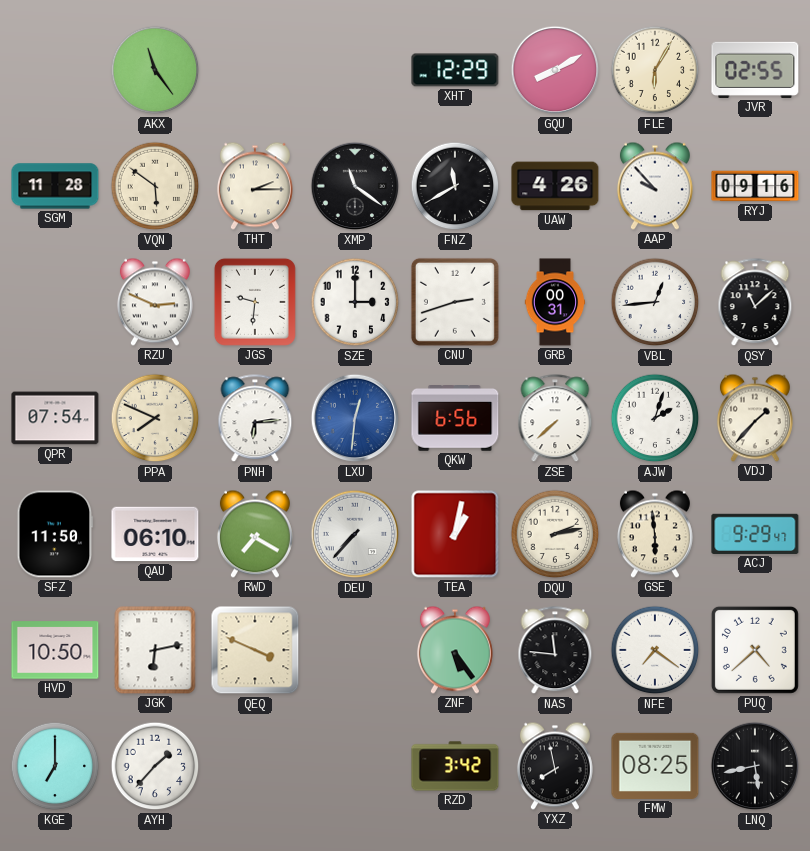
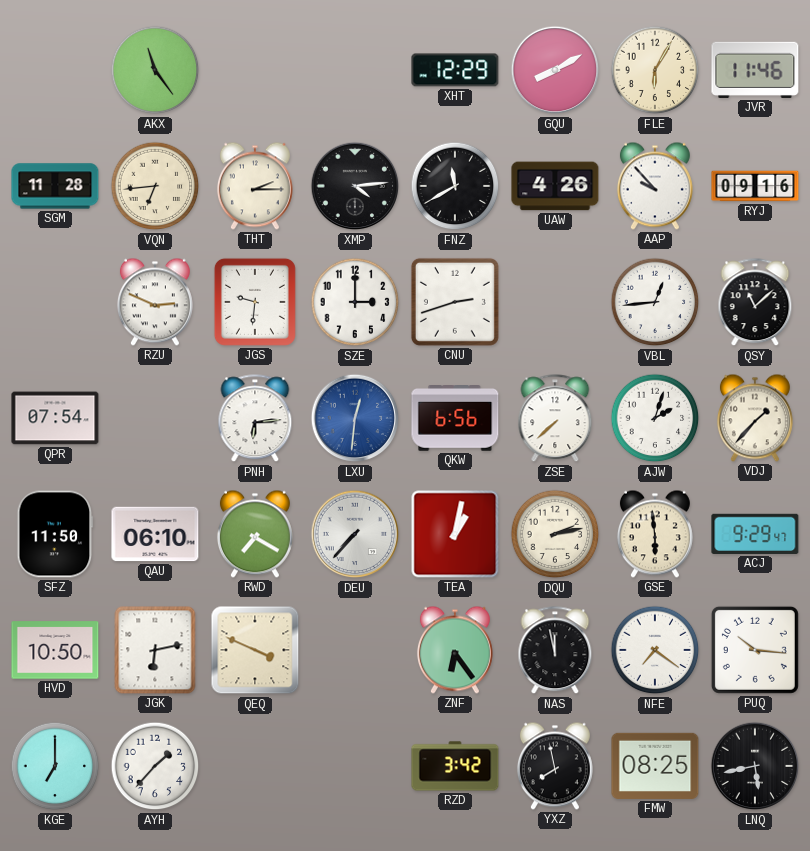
JVR: 02:55 -> 11:46
VQN: 5:51 -> 6:44
XMP: 11:21 -> 4:14
GRB: 00:31 -> none
PPA: 7:49 -> none
ZNF: 5:24 -> 6:24
NAS: 11:46 -> 11:58
PUQ: 4:38 -> 10:16
